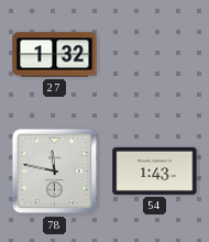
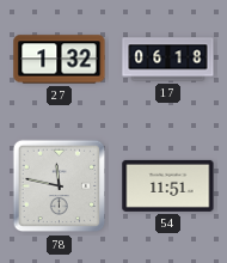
17: none -> 06:18
54: 1:43 -> 11:51
